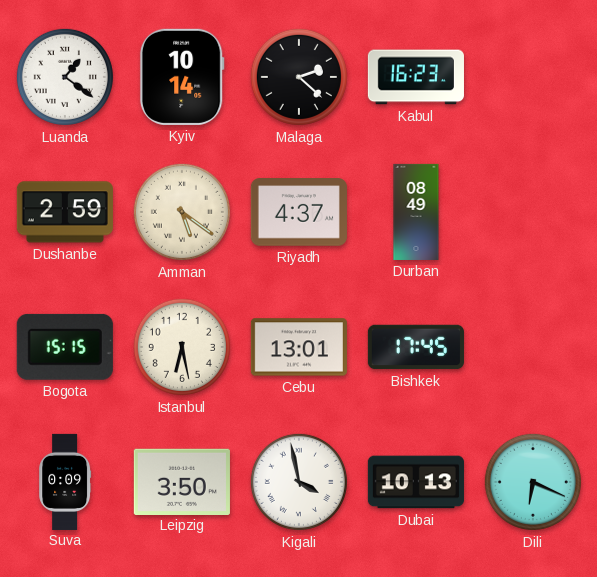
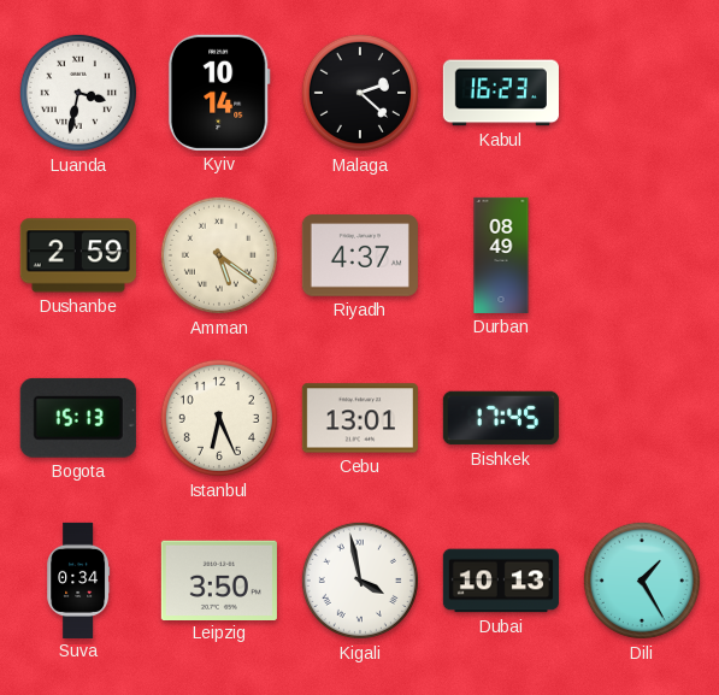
Luanda: 1:21 -> 3:32
Bogota: 15:15 -> 15:13
Istanbul: 6:28 -> 6:26
Suva: 0:09 -> 0:34
Dili: 6:19 -> 1:25
